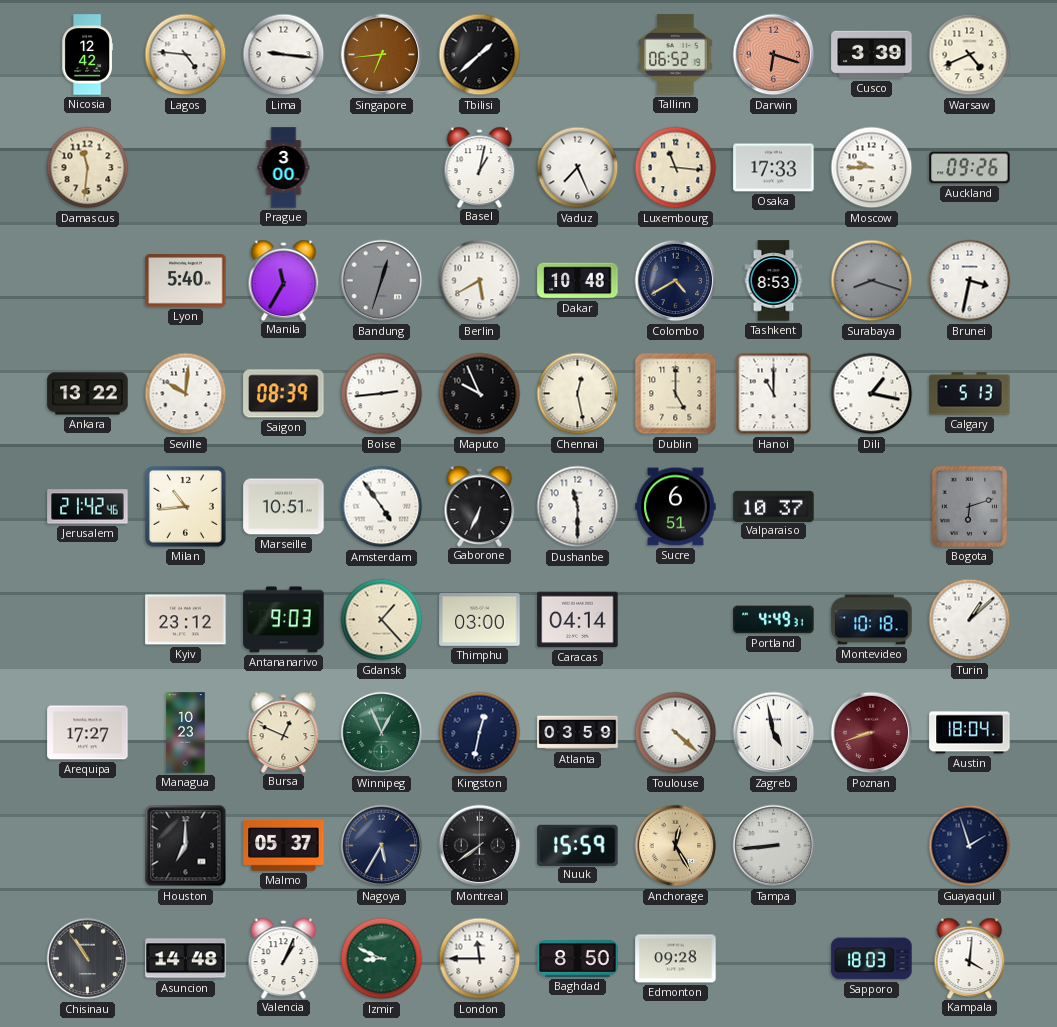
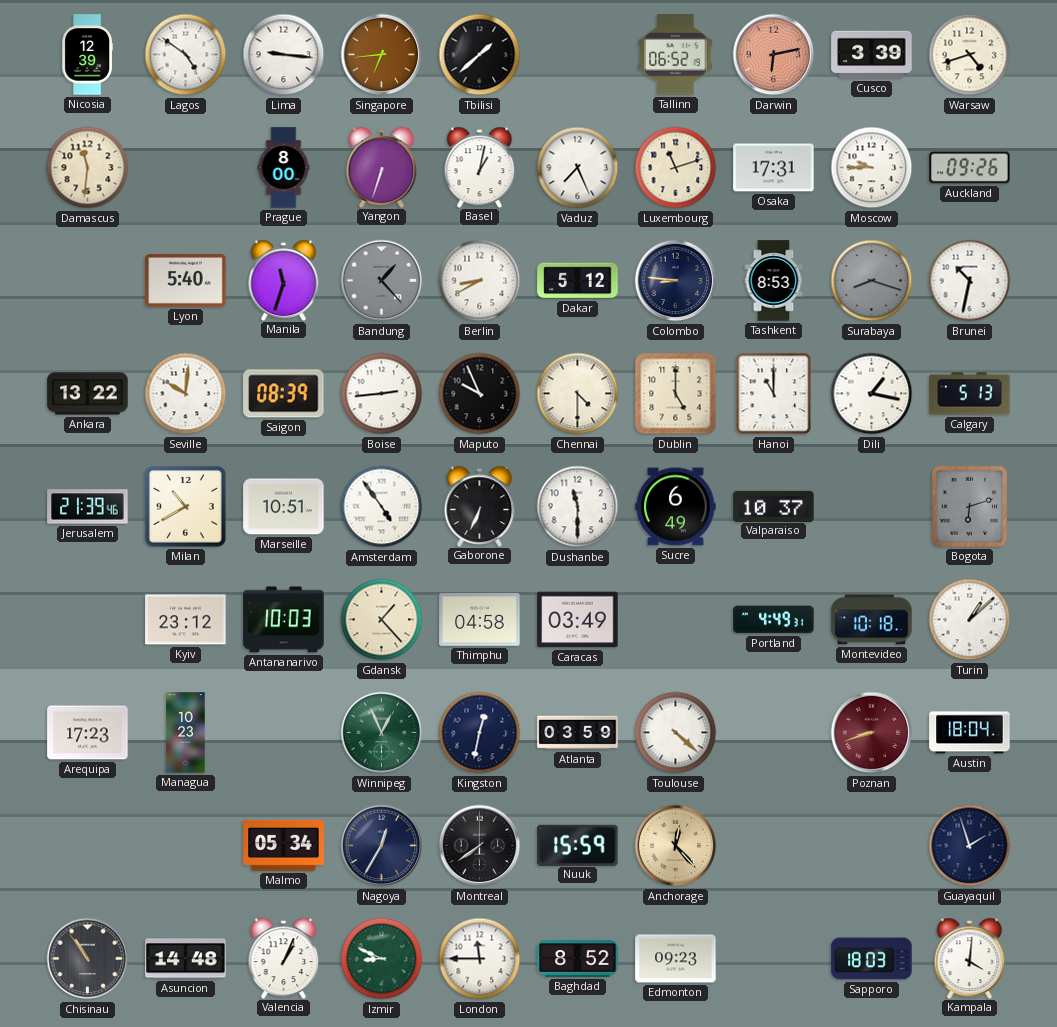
Nicosia: 12:42 -> 12:39
Lagos: 4:46 -> 4:51
Darwin: 6:18 -> 6:13
Warsaw: 4:41 -> 4:42
Prague: 3:00 -> 8:00
Yangon: none -> 6:33
Luxembourg: 11:16 -> 11:12
Osaka: 17:33 -> 17:31
Manila: 11:35 -> 11:33
Bandung: 12:33 -> 1:23
Berlin: 5:40 -> 8:40
Dakar: 10:48 -> 5:12
Colombo: 4:40 -> 8:46
Brunei: 3:32 -> 10:32
Chennai: 12:28 -> 4:30
Jerusalem: 21:42 -> 21:39
Milan: 10:44 -> 10:40
Sucre: 6:51 -> 6:49
Antananarivo: 9:03 -> 10:03
Thimphu: 03:00 -> 04:58
Caracas: 04:14 -> 03:49
Arequipa: 17:27 -> 17:23
Bursa: 12:49 -> none
Zagreb: 4:58 -> none
Houston: 7:00 -> none
Malmo: 05:37 -> 05:34
Nagoya: 5:35 -> 12:35
Anchorage: 12:25 -> 12:23
Tampa: 8:44 -> none
Baghdad: 8:50 -> 8:52
Edmonton: 09:28 -> 09:23
